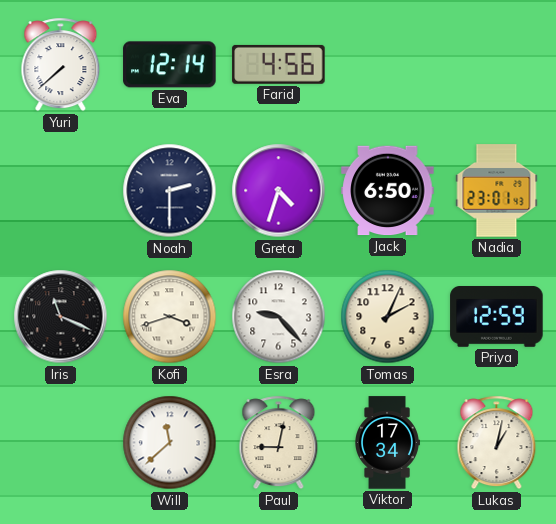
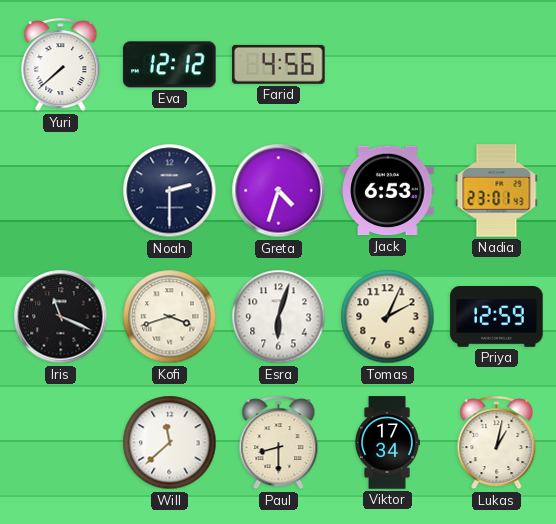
Eva: 12:14 -> 12:12
Jack: 6:50 -> 6:53
Esra: 9:23 -> 6:03
Paul: 9:02 -> 8:30
